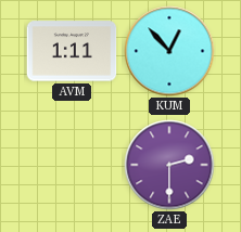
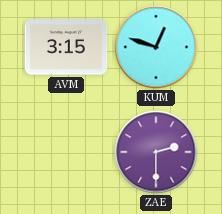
AVM: 1:11 -> 3:15
KUM: 12:53 -> 12:48
